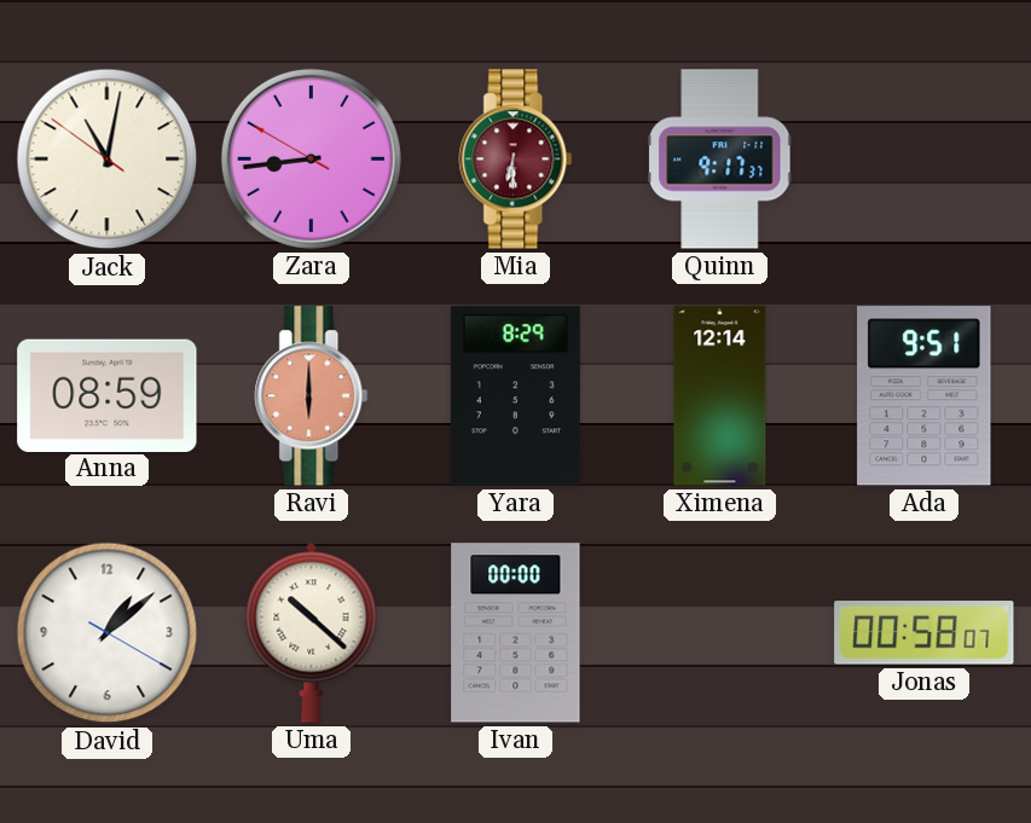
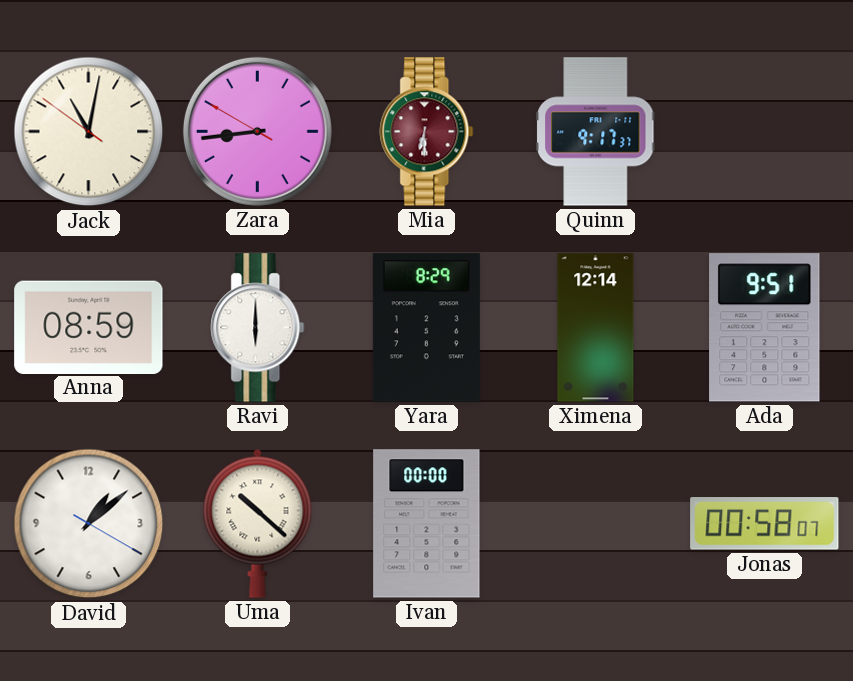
Ravi dial: salmon -> white
